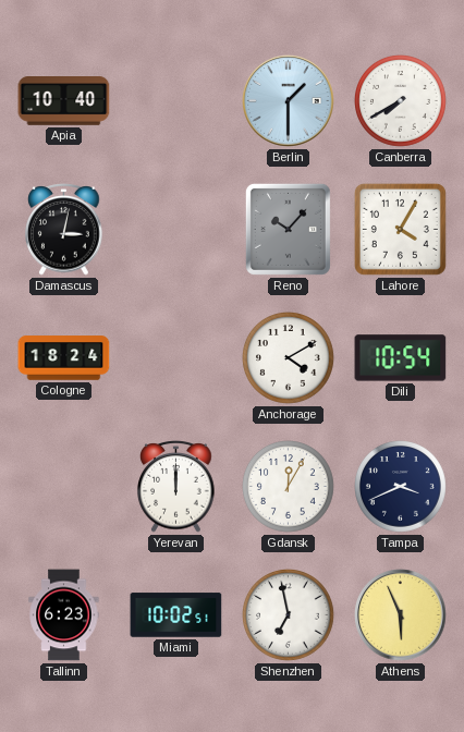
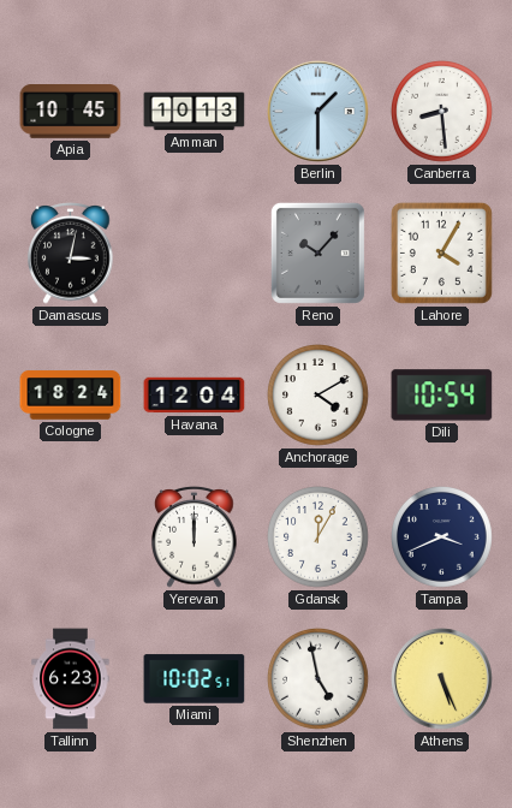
Apia: 10:40 -> 10:45
Amman: none -> 10:13
Canberra: 7:40 -> 8:29
Havana: none -> 12:04
Shenzhen: 6:58 -> 4:58
Athens: 5:56 -> 5:26
